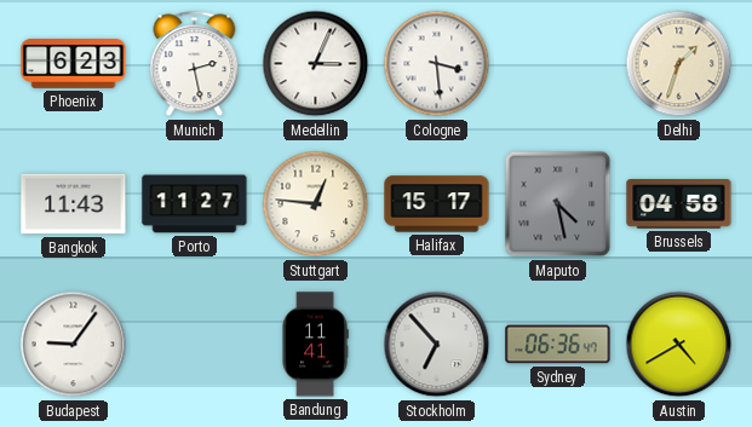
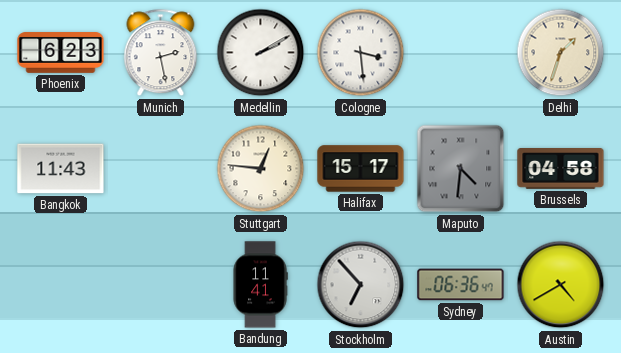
Medellin: 3:04 -> 2:10
Porto: 11:27 -> none
Maputo: 4:28 -> 4:31
Budapest: 9:06 -> none
